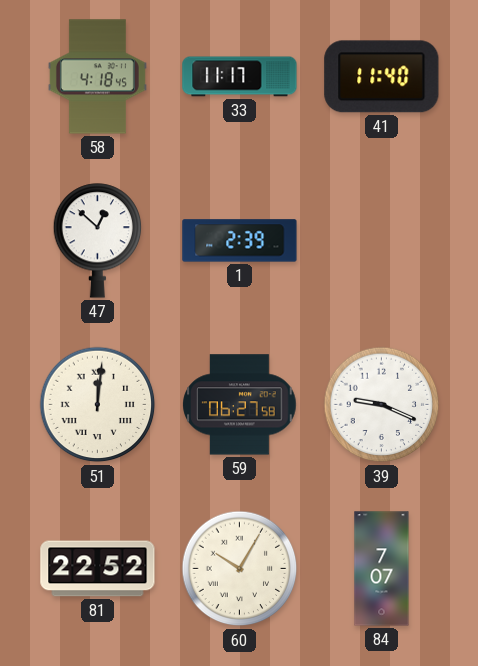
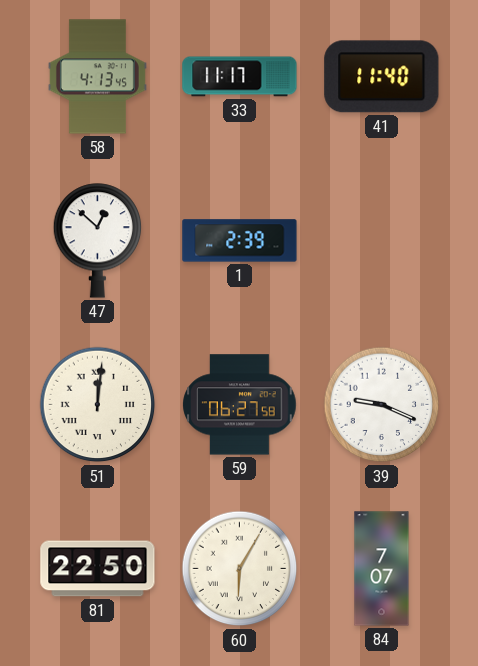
58: 4:18 -> 4:13
81: 22:52 -> 22:50
60: 10:05 -> 6:05
